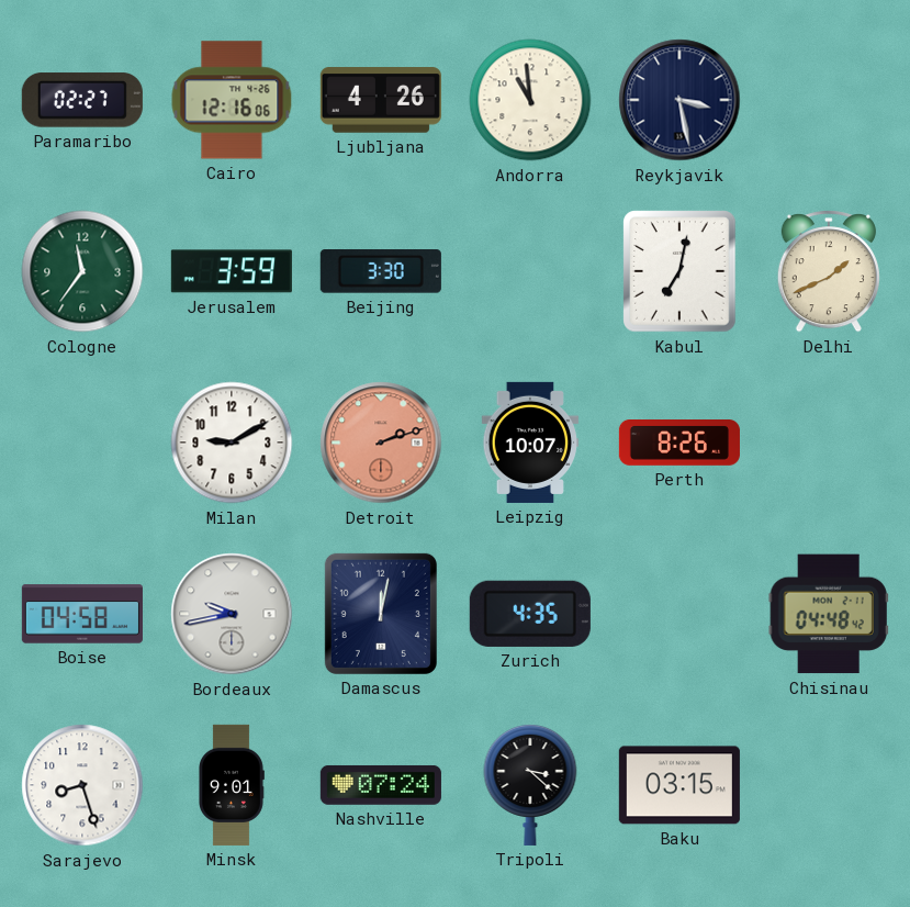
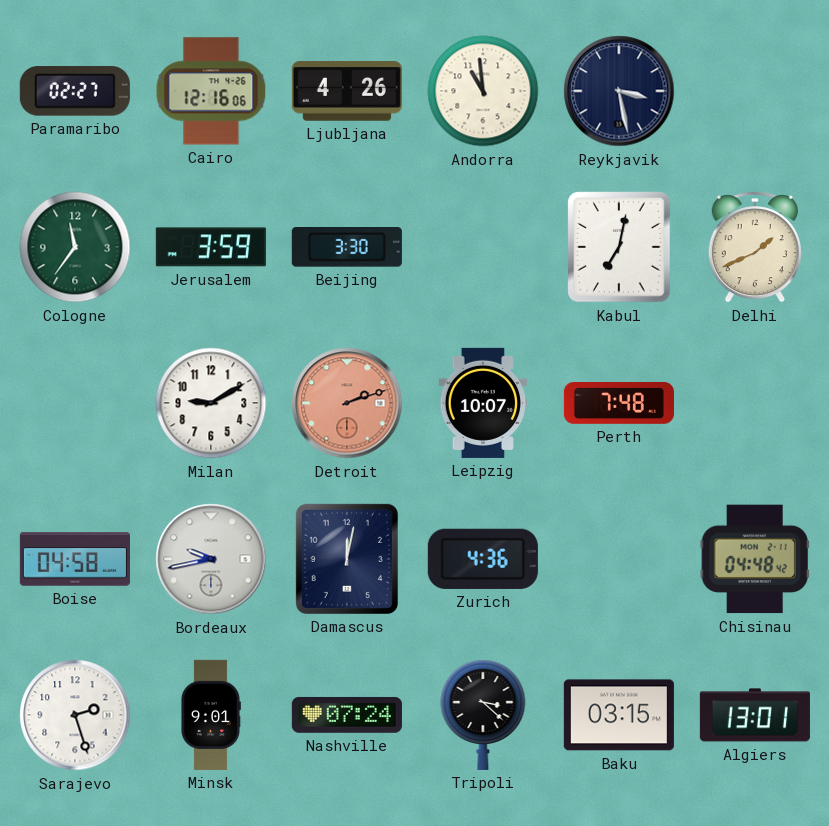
Perth: 8:26 -> 7:48
Zurich: 4:35 -> 4:36
Sarajevo: 8:27 -> 2:27
Algiers: none -> 13:01
